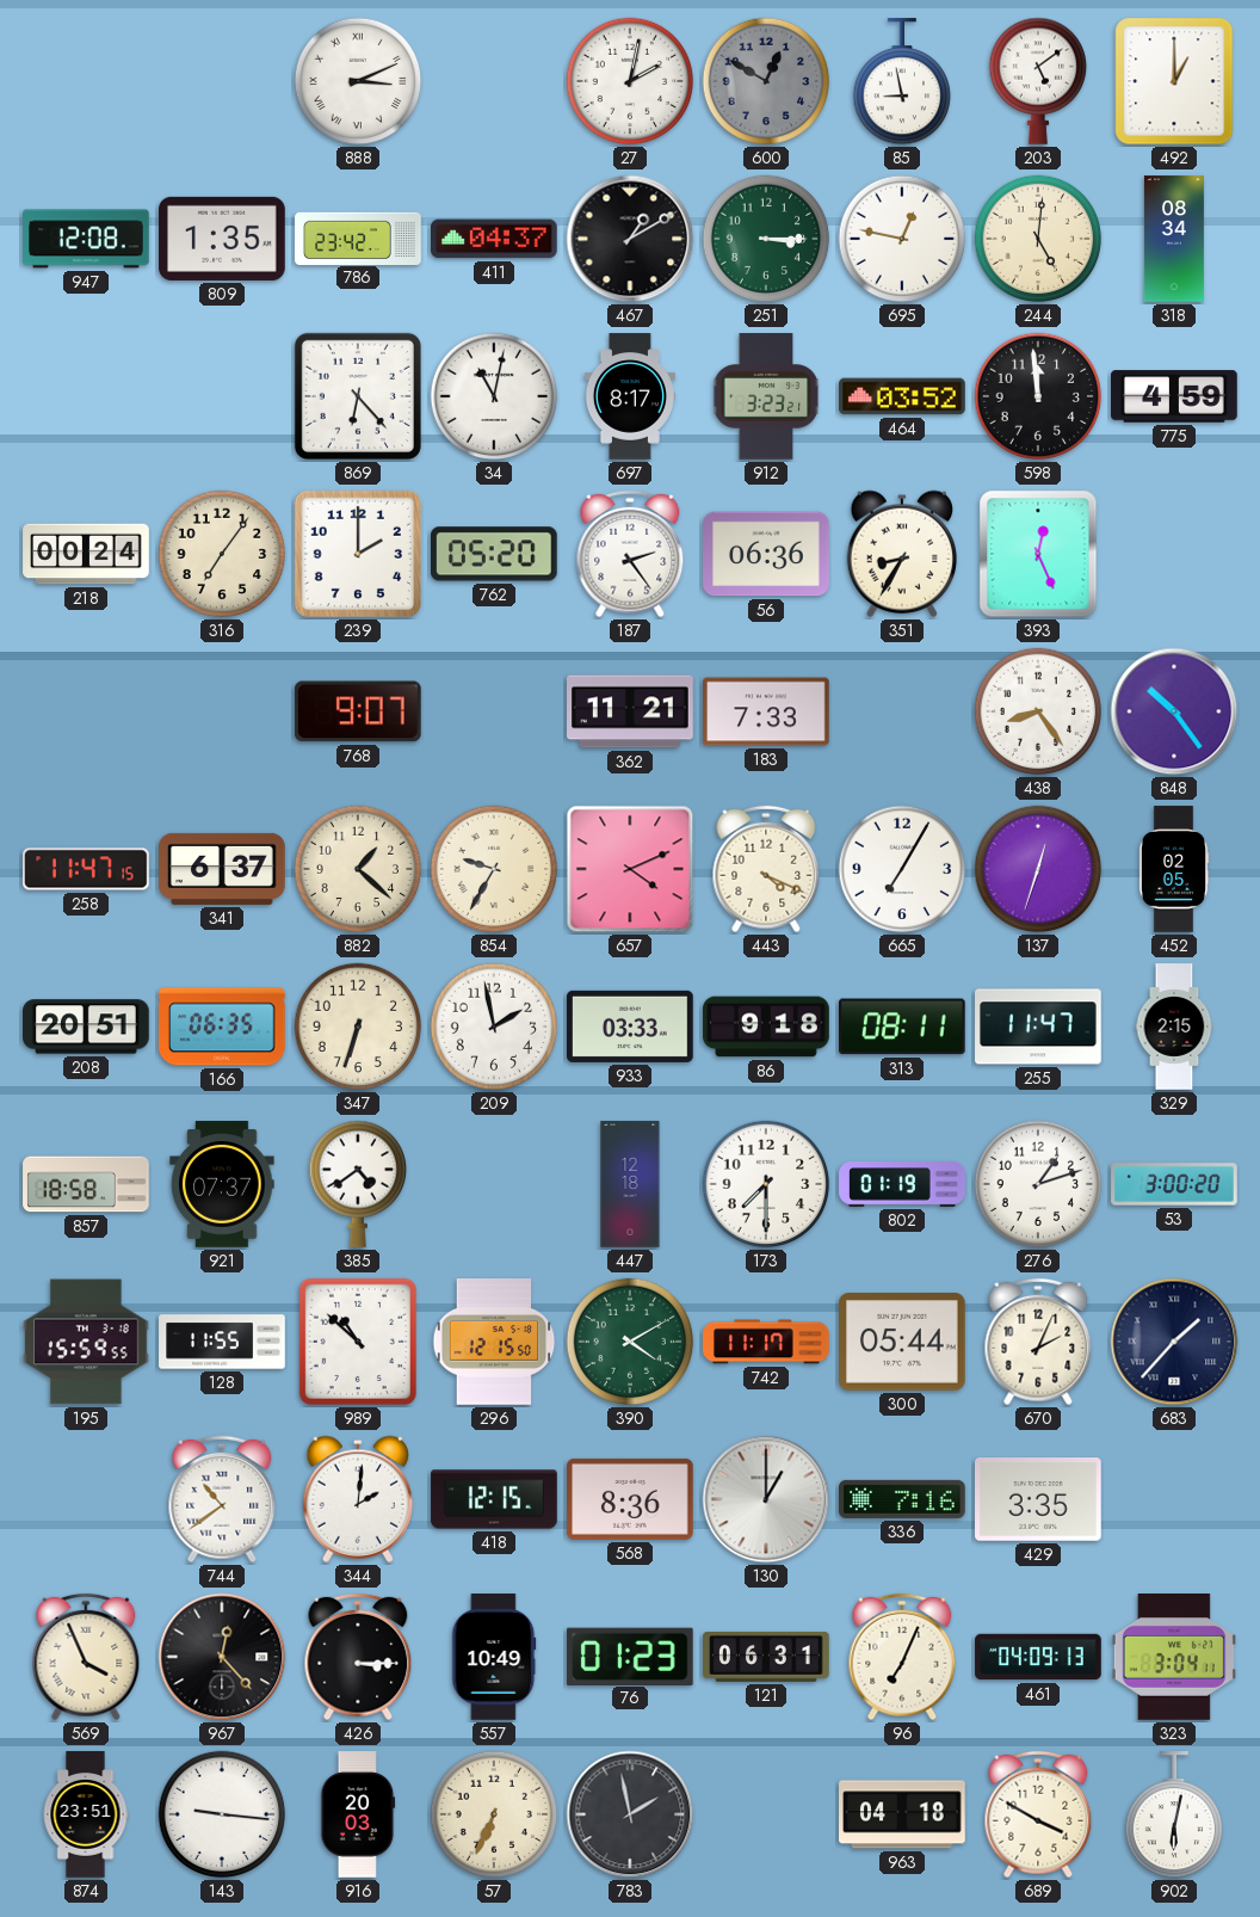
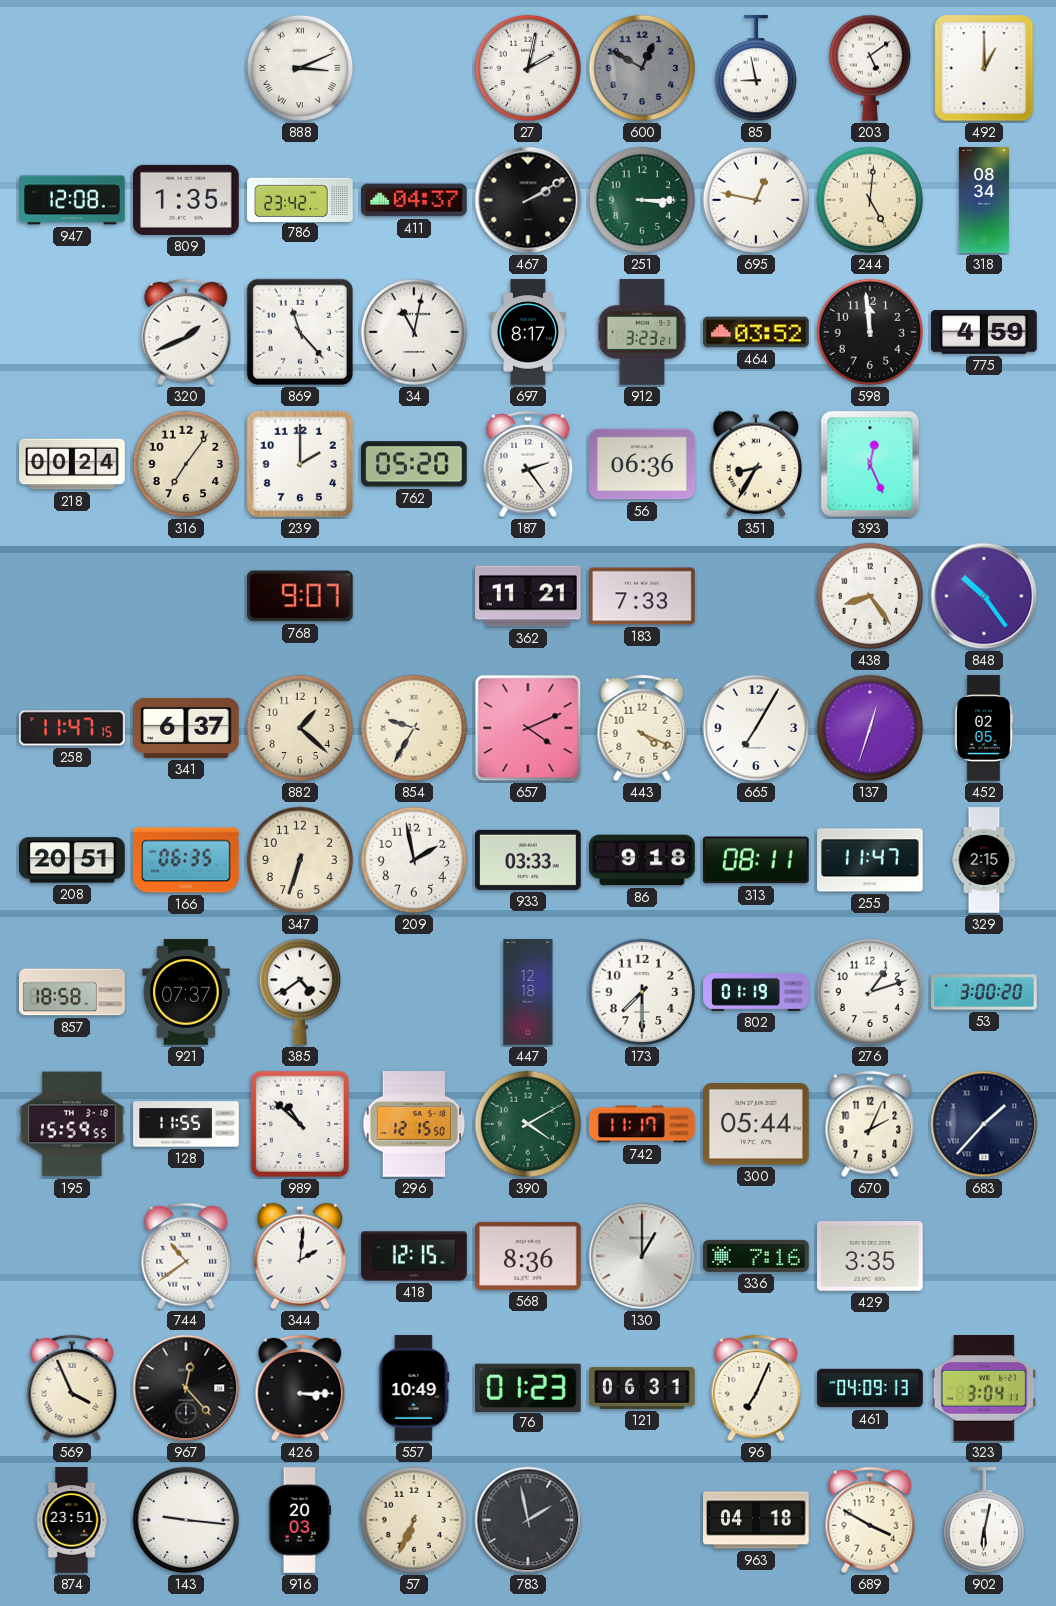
467: 1:10 -> 2:10
320: none -> 1:41
869: 6:23 -> 11:23
